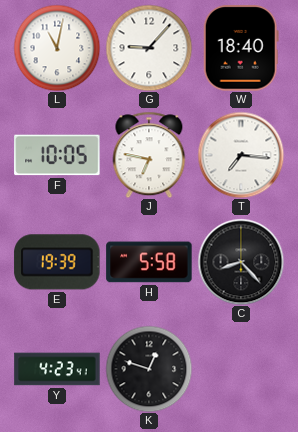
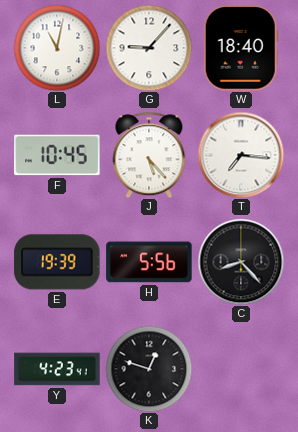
F: 10:05 -> 10:45
J: 6:47 -> 5:23
H: 5:58 -> 5:56
